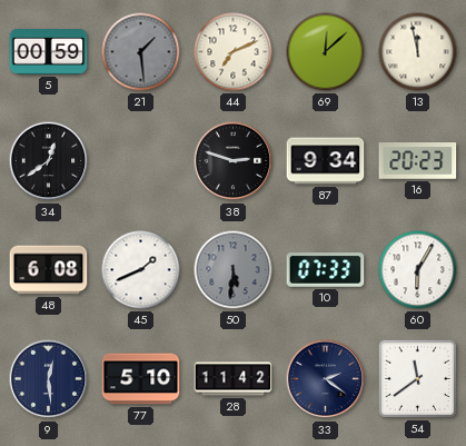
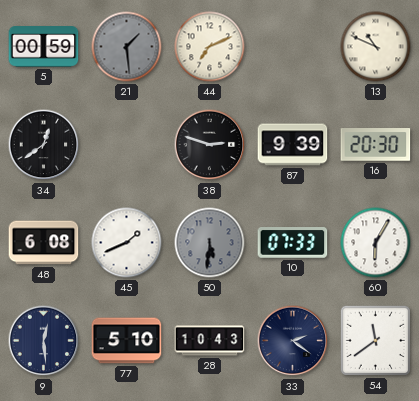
69: 12:08 -> none
13: 11:58 -> 10:49
87: 9:34 -> 9:39
16: 20:23 -> 20:30
28: 11:42 -> 10:43
